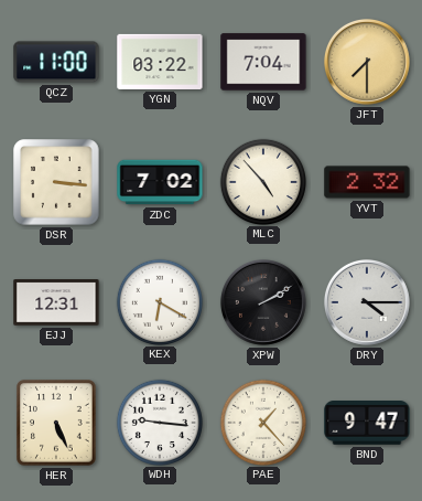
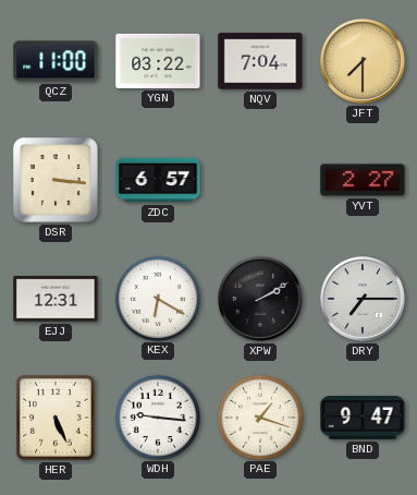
ZDC: 7:02 -> 6:57
MLC: 4:53 -> none
YVT: 2:32 -> 2:27
DRY: 4:15 -> 7:15
PAE: 1:23 -> 1:18
